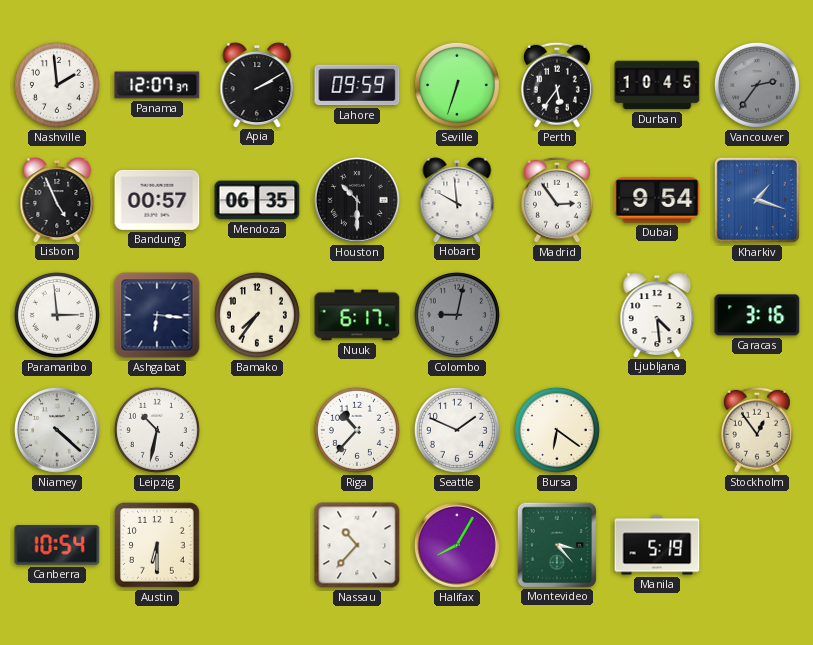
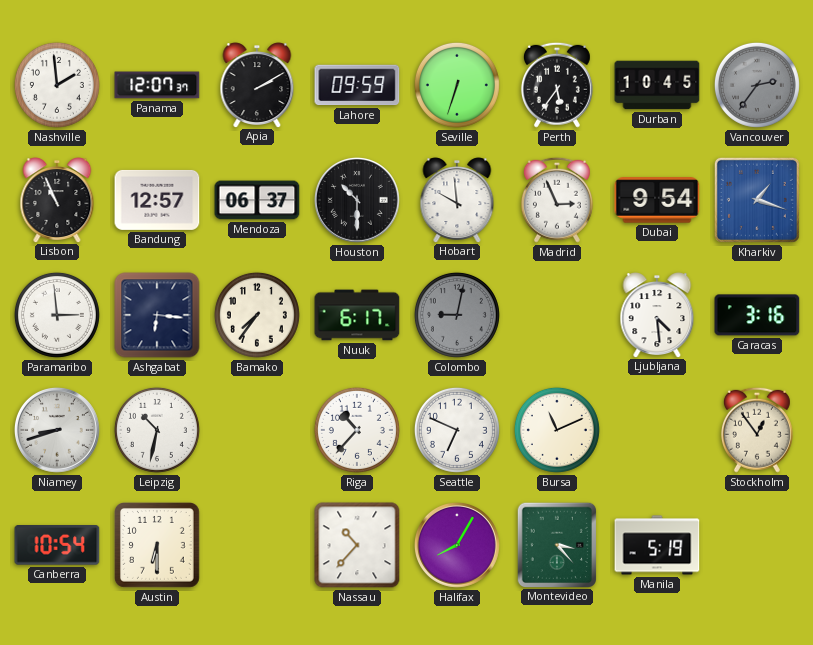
Lisbon: 4:56 -> 10:56
Bandung: 00:57 -> 12:57
Mendoza: 06:35 -> 06:37
Madrid: 2:54 -> 2:56
Niamey: 4:22 -> 8:42
Seattle: 1:49 -> 6:49
Bursa: 6:21 -> 11:11
